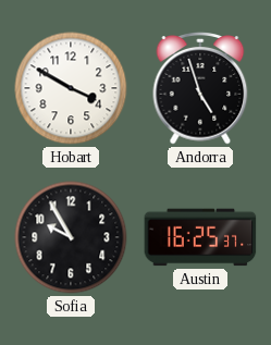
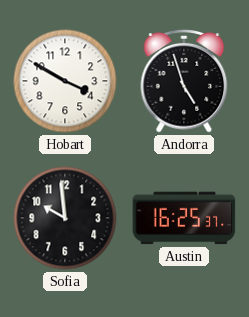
Sofia: 9:55 -> 9:59
